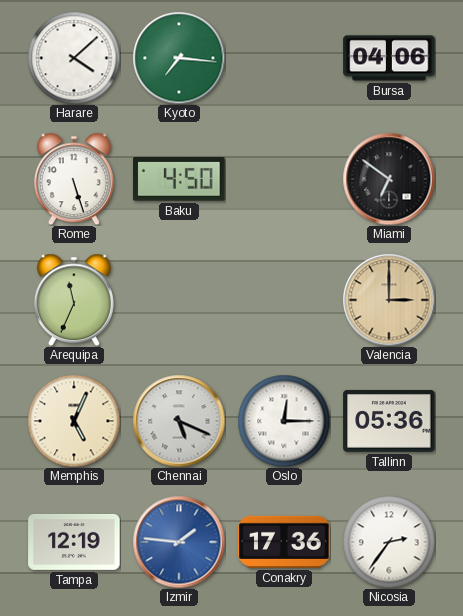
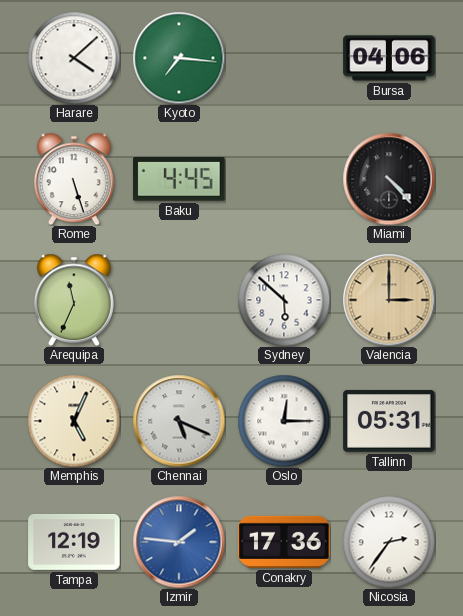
Baku: 4:50 -> 4:45
Miami: 6:51 -> 4:23
Sydney: none -> 5:52
Tallinn: 05:36 -> 05:31
